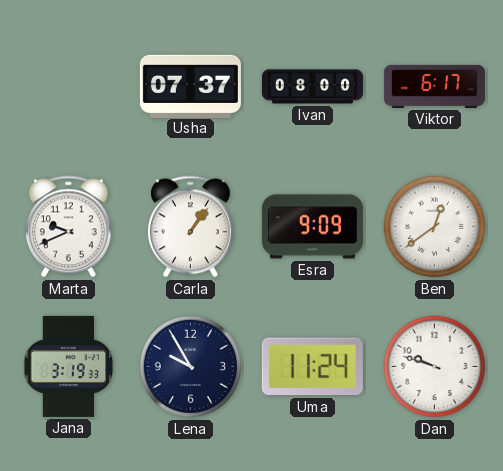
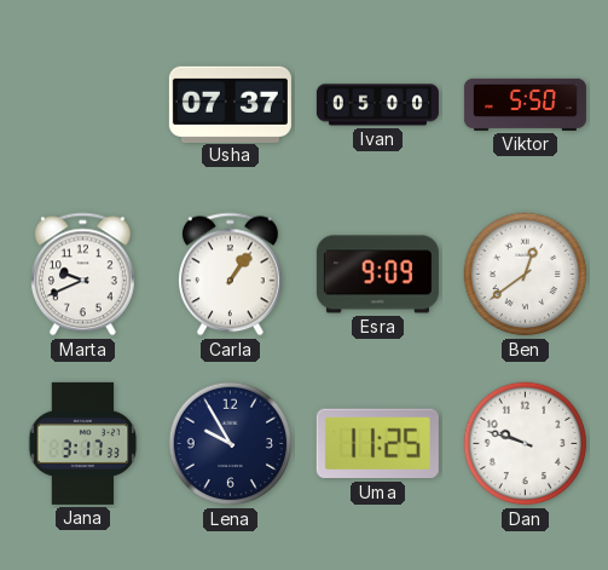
Ivan: 08:00 -> 05:00
Viktor: 6:17 -> 5:50
Jana: 3:19 -> 3:17
Uma: 11:24 -> 11:25
